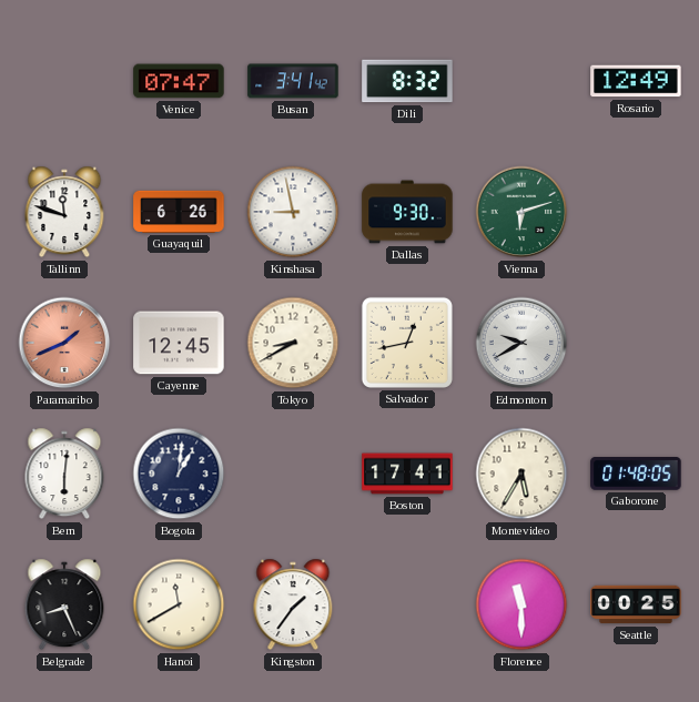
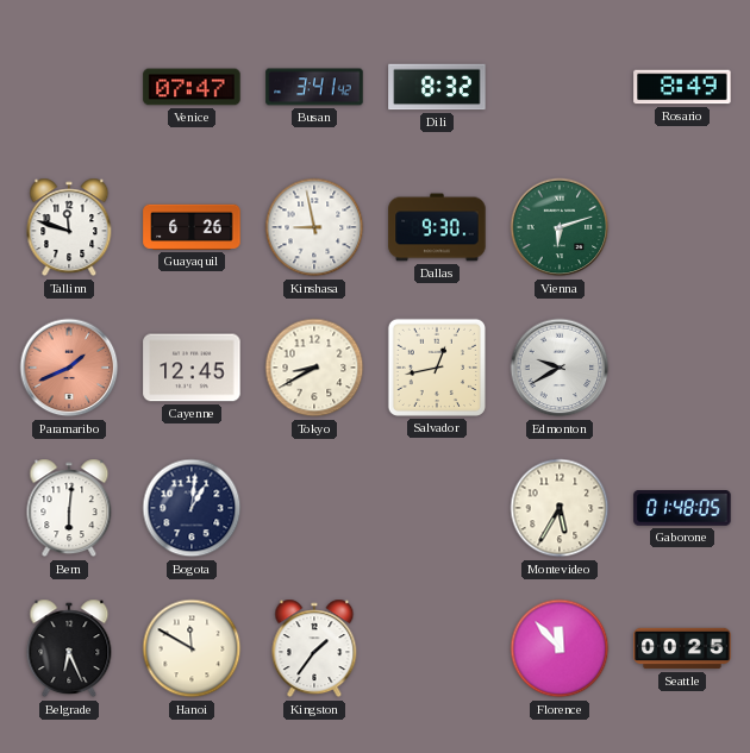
Rosario: 12:49 -> 8:49
Boston: 17:41 -> none
Belgrade: 8:26 -> 6:26
Hanoi: 11:40 -> 11:50
Florence: 11:30 -> 11:53
